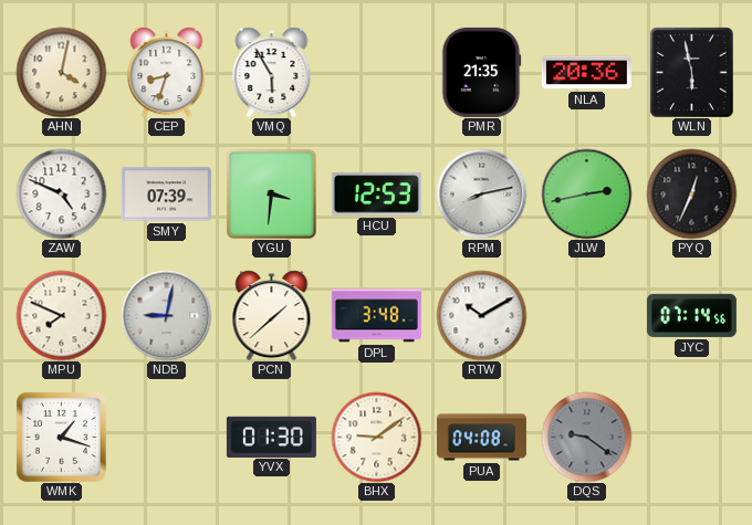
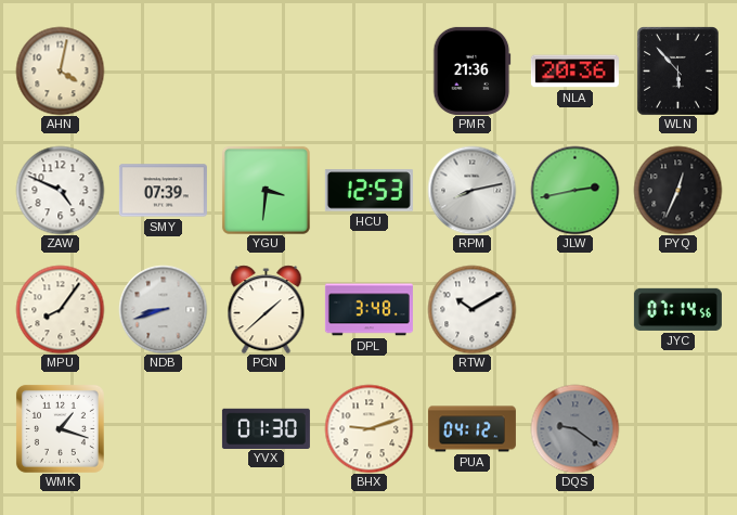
CEP: 8:33 -> none
VMQ: 5:55 -> none
PMR: 21:35 -> 21:36
WLN: 5:58 -> 5:53
MPU: 7:49 -> 8:06
NDB: 9:02 -> 8:42
BHX: 9:09 -> 9:12
PUA: 04:08 -> 04:12
